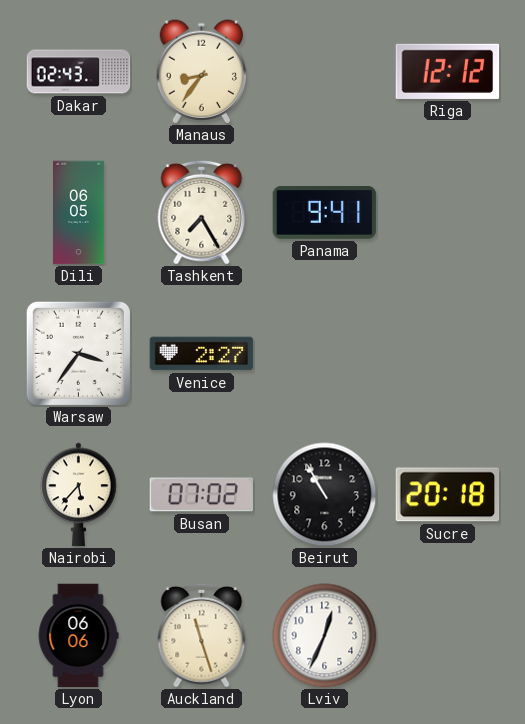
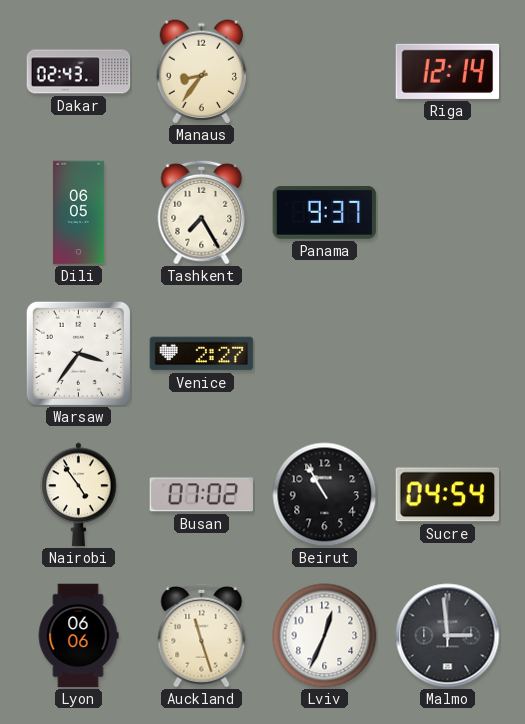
Riga: 12:12 -> 12:14
Panama: 9:41 -> 9:37
Nairobi: 5:37 -> 4:54
Sucre: 20:18 -> 04:54
Malmo: none -> 2:59
